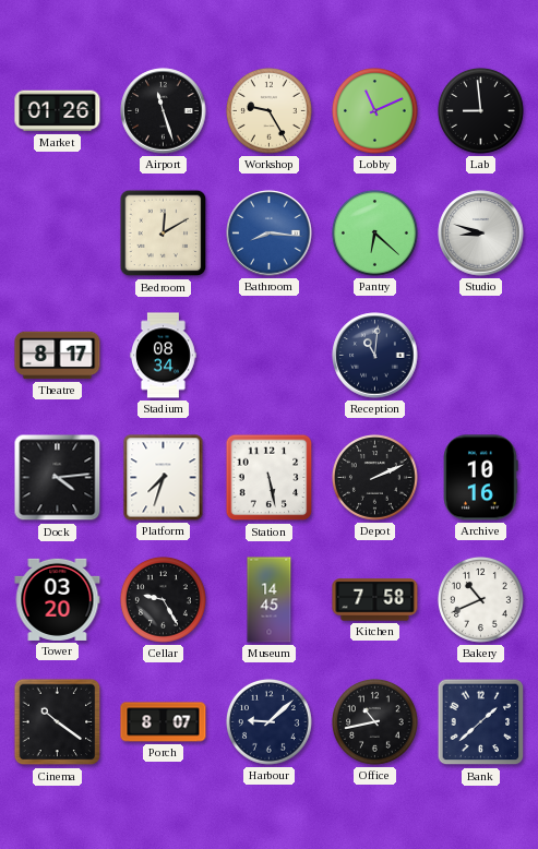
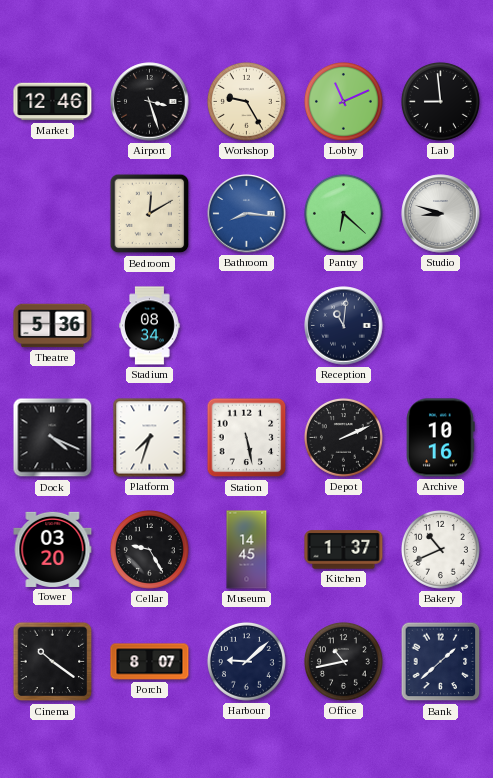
Market: 01:26 -> 12:46
Airport: 11:27 -> 3:27
Theatre: 8:17 -> 5:36
Dock: 4:14 -> 4:19
Kitchen: 7:58 -> 1:37
